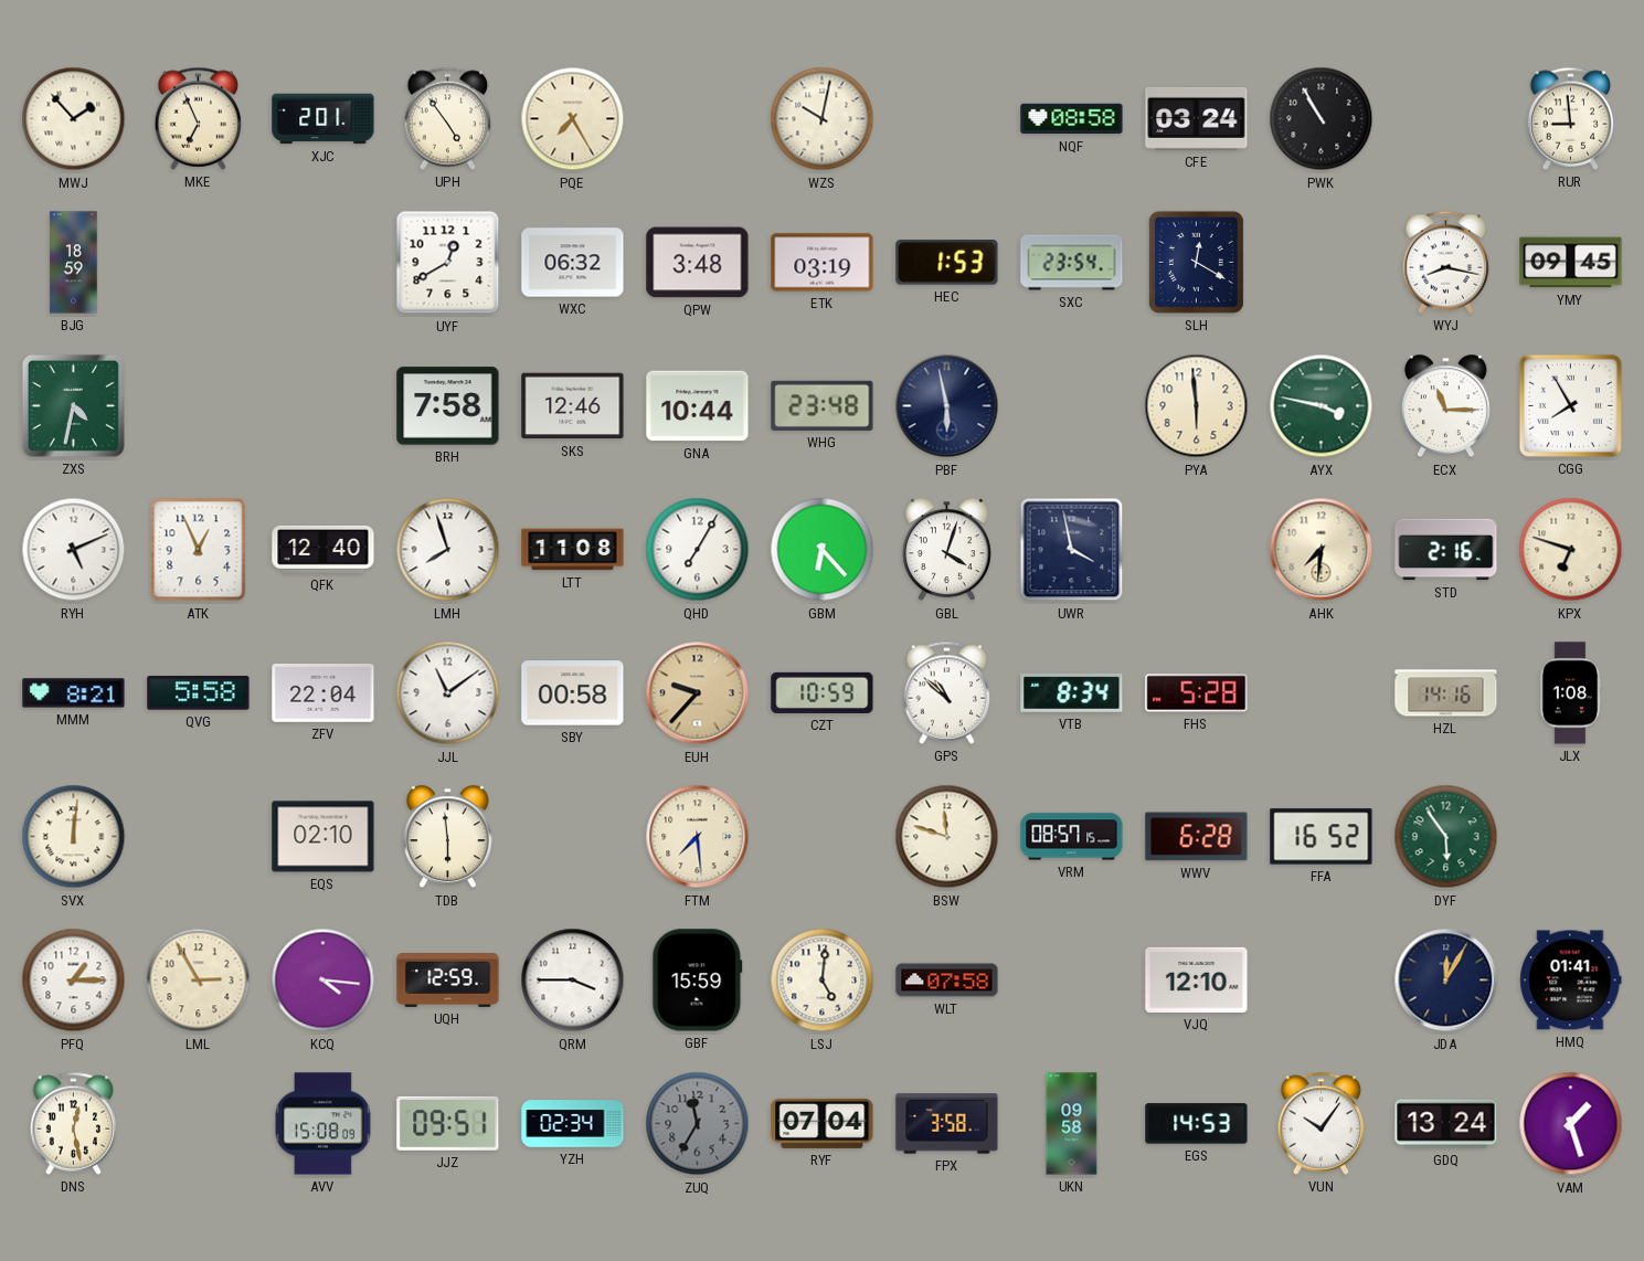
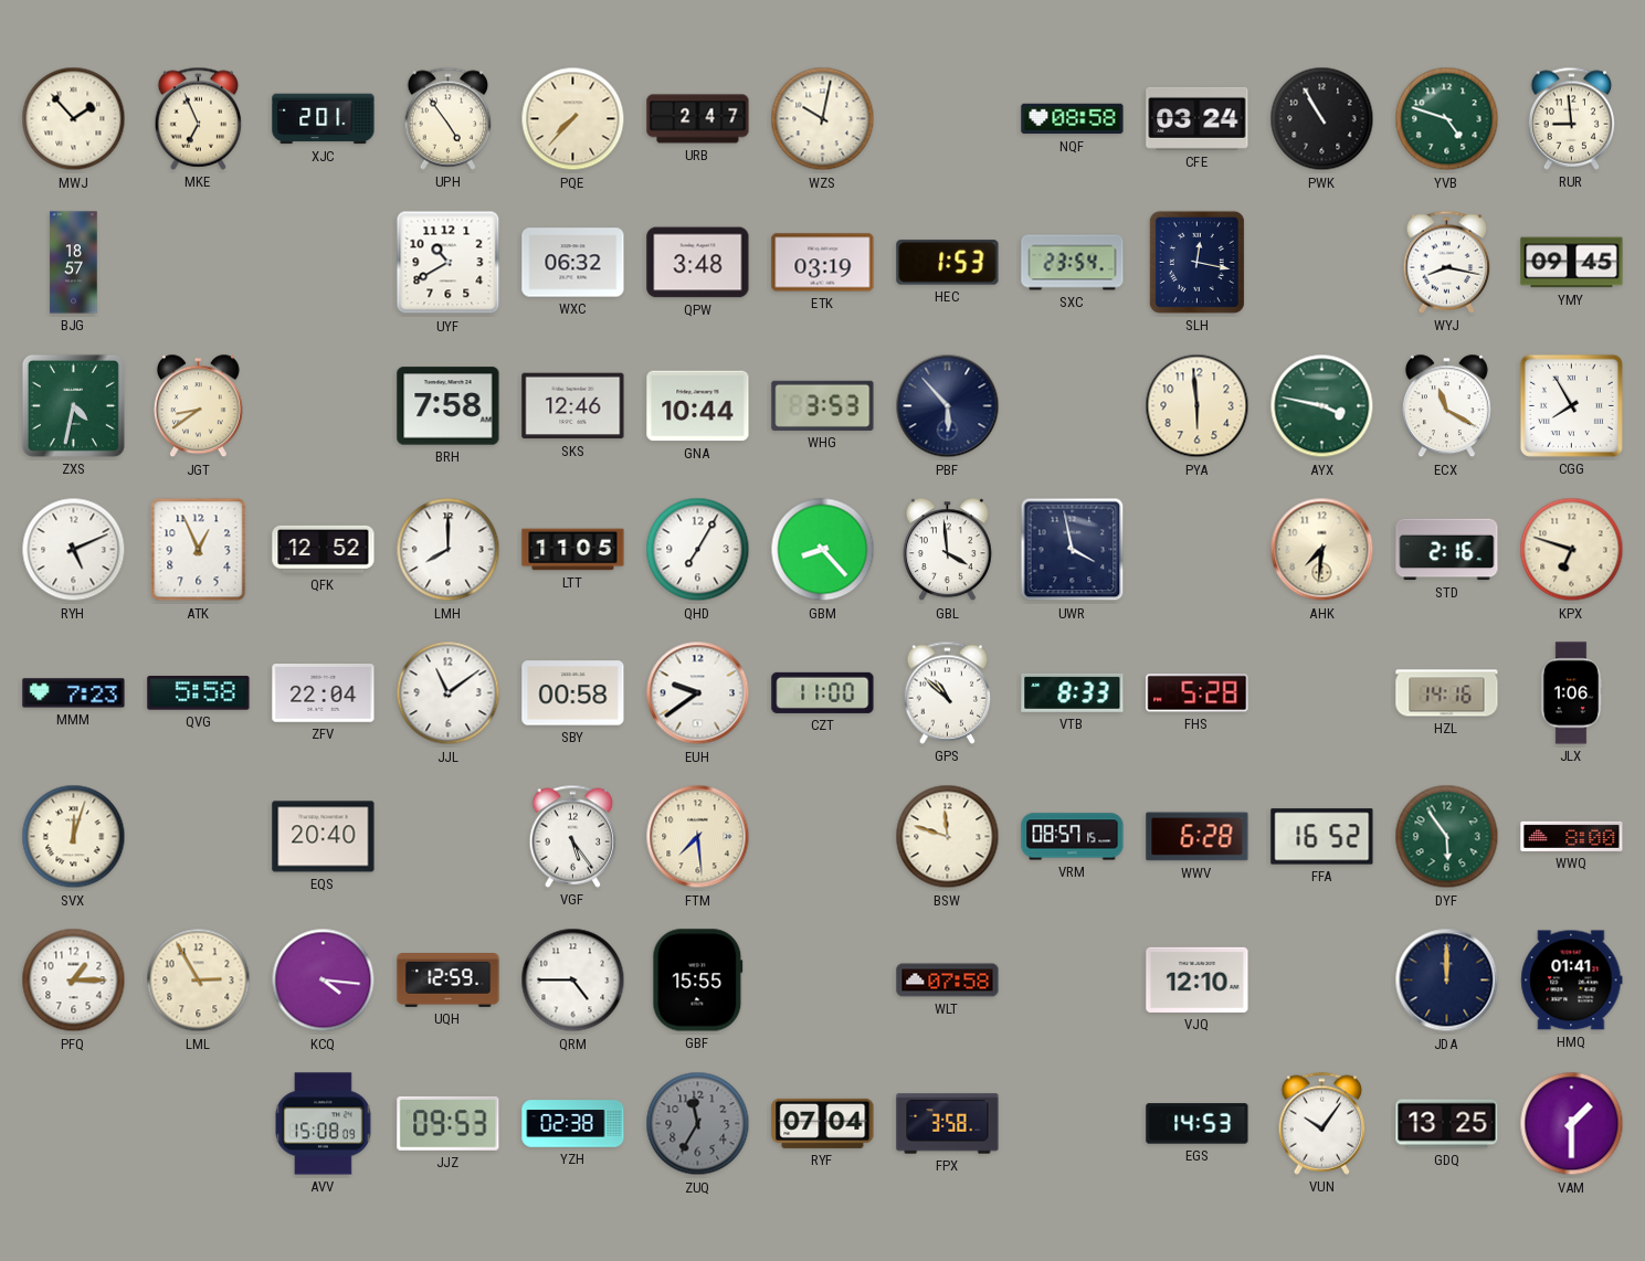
PQE: 7:25 -> 7:37
URB: none -> 2:47
YVB: none -> 4:48
BJG: 18:59 -> 18:57
UYF: 12:40 -> 10:40
SLH: 12:20 -> 12:17
JGT: none -> 8:39
WHG: 23:48 -> 3:53
PBF: 5:58 -> 5:53
ECX: 11:15 -> 11:20
QFK: 12:40 -> 12:52
LMH: 7:57 -> 8:00
LTT: 11:08 -> 11:05
GBM: 6:23 -> 8:23
GBL: 4:03 -> 3:59
MMM: 8:21 -> 7:23
EUH: 9:37 -> 9:39
EUH dial: champagne -> white
CZT: 10:59 -> 11:00
VTB: 8:34 -> 8:33
JLX: 1:08 -> 1:06
SVX: 12:01 -> 12:03
EQS: 02:10 -> 20:40
TDB: 5:59 -> none
VGF: none -> 5:24
WWQ: none -> 8:00
QRM: 3:45 -> 4:45
GBF: 15:59 -> 15:55
LSJ: 5:01 -> none
JDA: 12:05 -> 12:00
DNS: 12:28 -> none
JJZ: 09:51 -> 09:53
YZH: 02:34 -> 02:38
UKN: 09:58 -> none
GDQ: 13:24 -> 13:25
VAM: 1:27 -> 1:30
